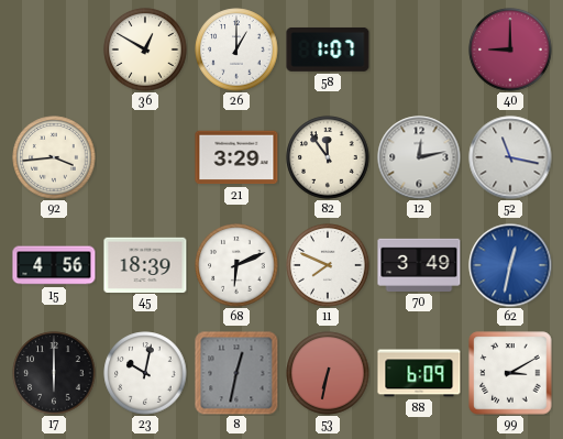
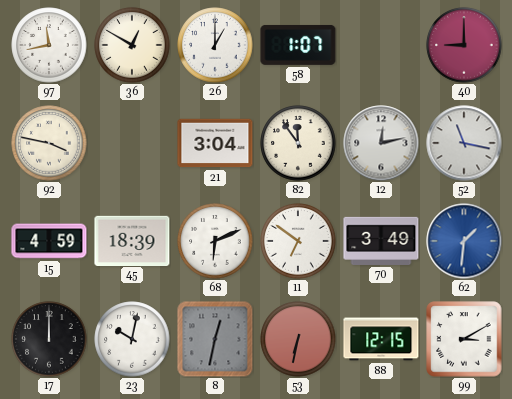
97: none -> 11:43
92: 3:44 -> 3:47
21: 3:29 -> 3:04
15: 4:56 -> 4:59
11: 7:49 -> 6:51
62: 12:32 -> 1:31
17: 6:00 -> 12:00
88: 6:09 -> 12:15
